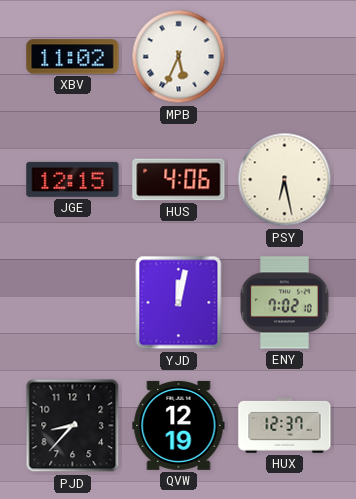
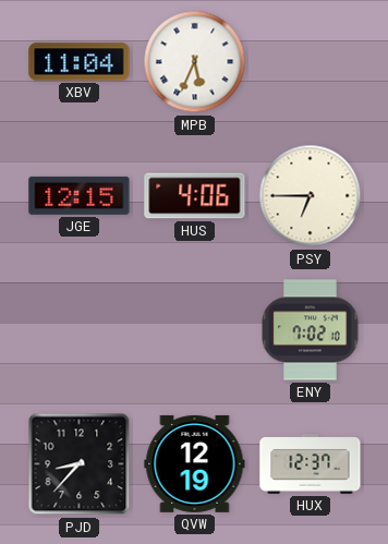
XBV: 11:02 -> 11:04
PSY: 6:28 -> 6:45
YJD: 12:02 -> none
